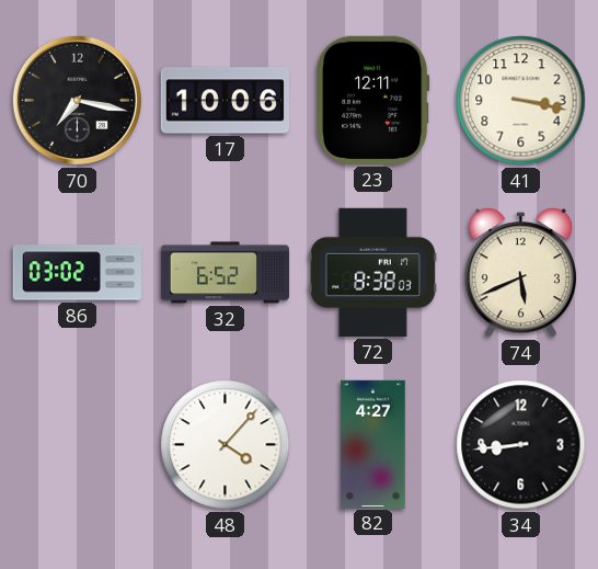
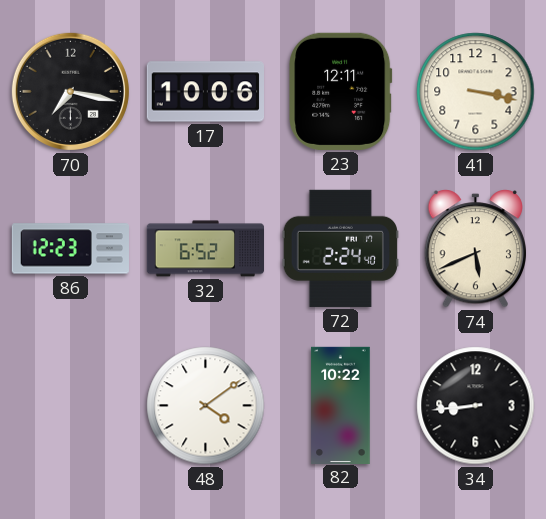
86: 03:02 -> 12:23
72: 8:38 -> 2:24
48: 4:07 -> 4:09
82: 4:27 -> 10:22
